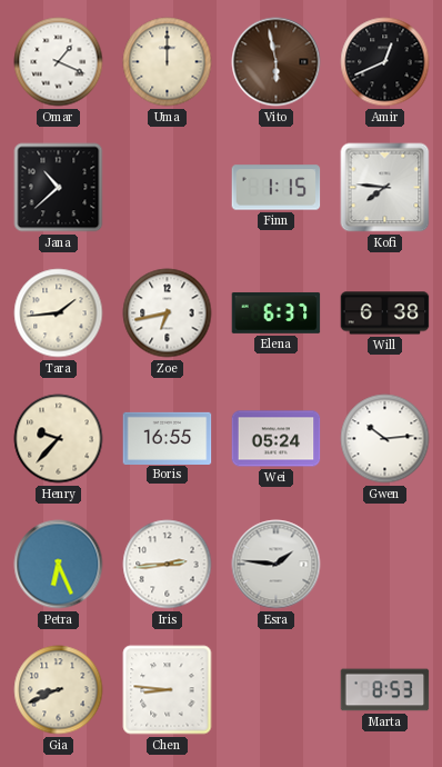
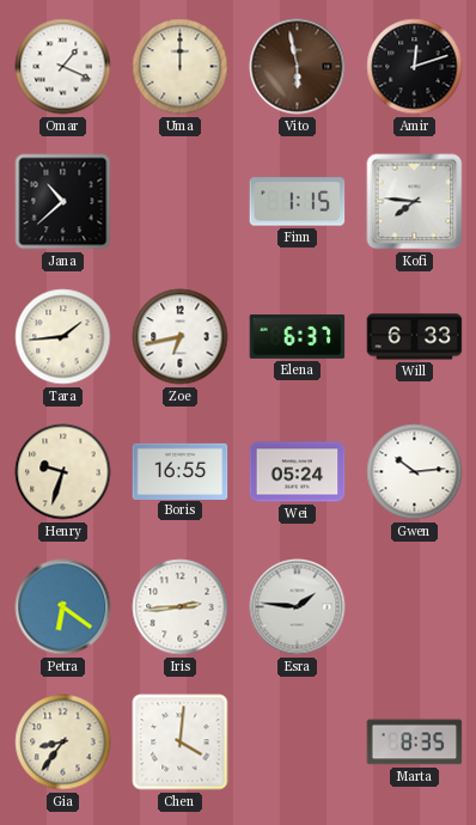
Amir: 12:41 -> 12:12
Will: 6:38 -> 6:33
Henry: 9:37 -> 9:33
Petra: 6:26 -> 6:21
Gia: 8:41 -> 8:36
Chen: 8:46 -> 4:01
Marta: 8:53 -> 8:35
